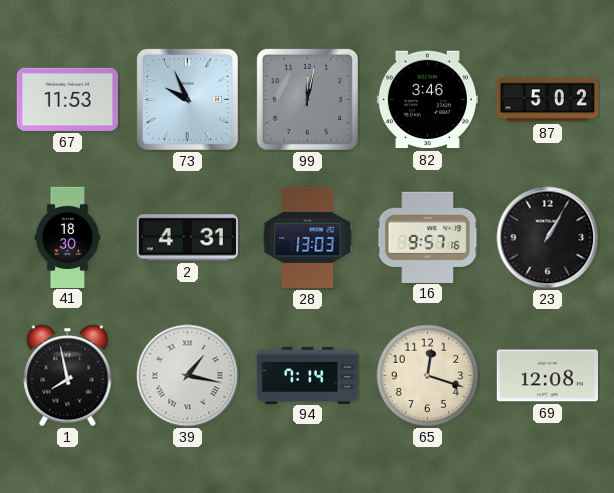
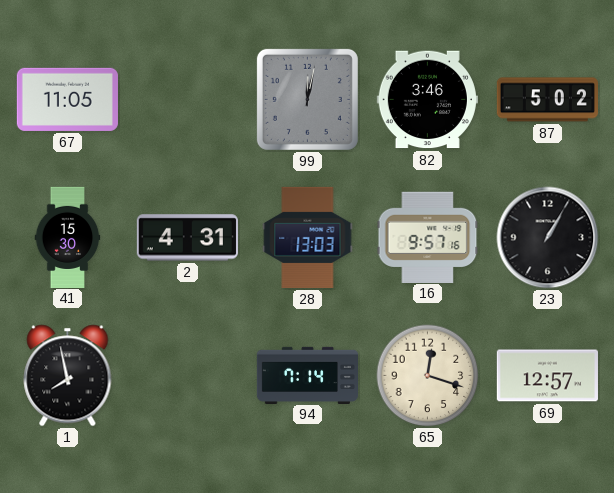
67: 11:53 -> 11:05
73: 9:56 -> none
41: 18:30 -> 15:30
39: 1:17 -> none
69: 12:08 -> 12:57
